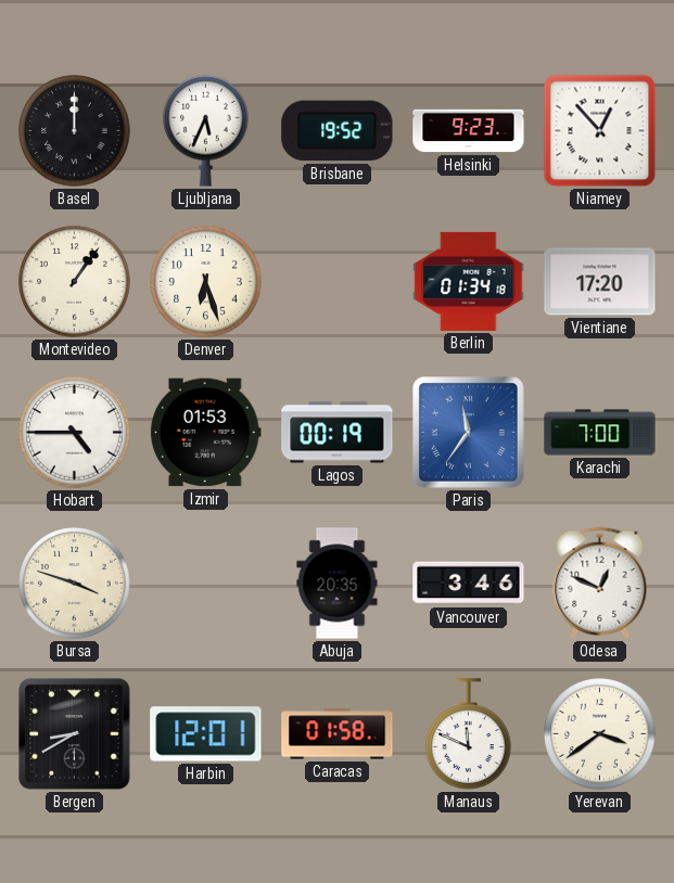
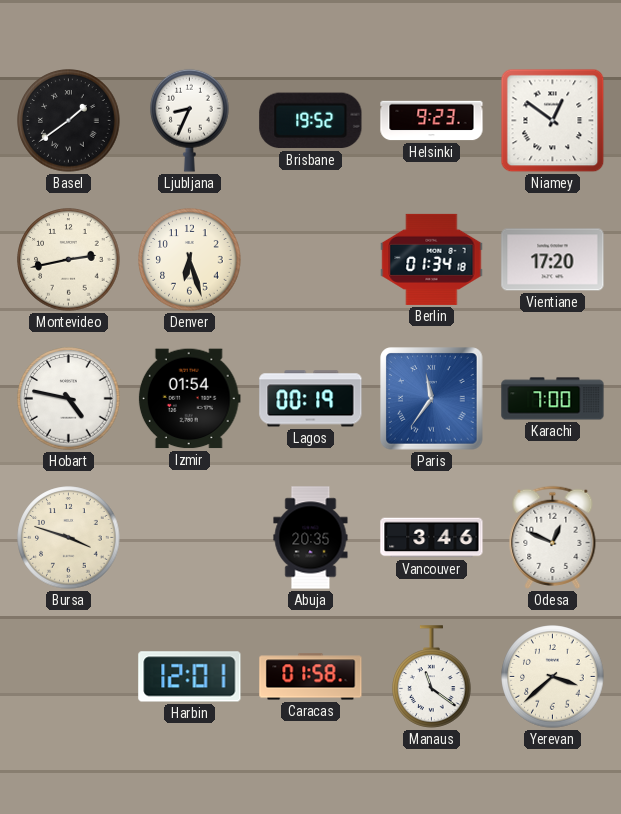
Basel: 12:00 -> 1:39
Ljubljana: 5:34 -> 8:34
Niamey: 12:53 -> 12:51
Montevideo: 1:06 -> 2:43
Hobart: 4:45 -> 4:47
Izmir: 01:53 -> 01:54
Bergen: 8:40 -> none
Manaus: 11:49 -> 11:21
Yerevan: 3:39 -> 3:38
